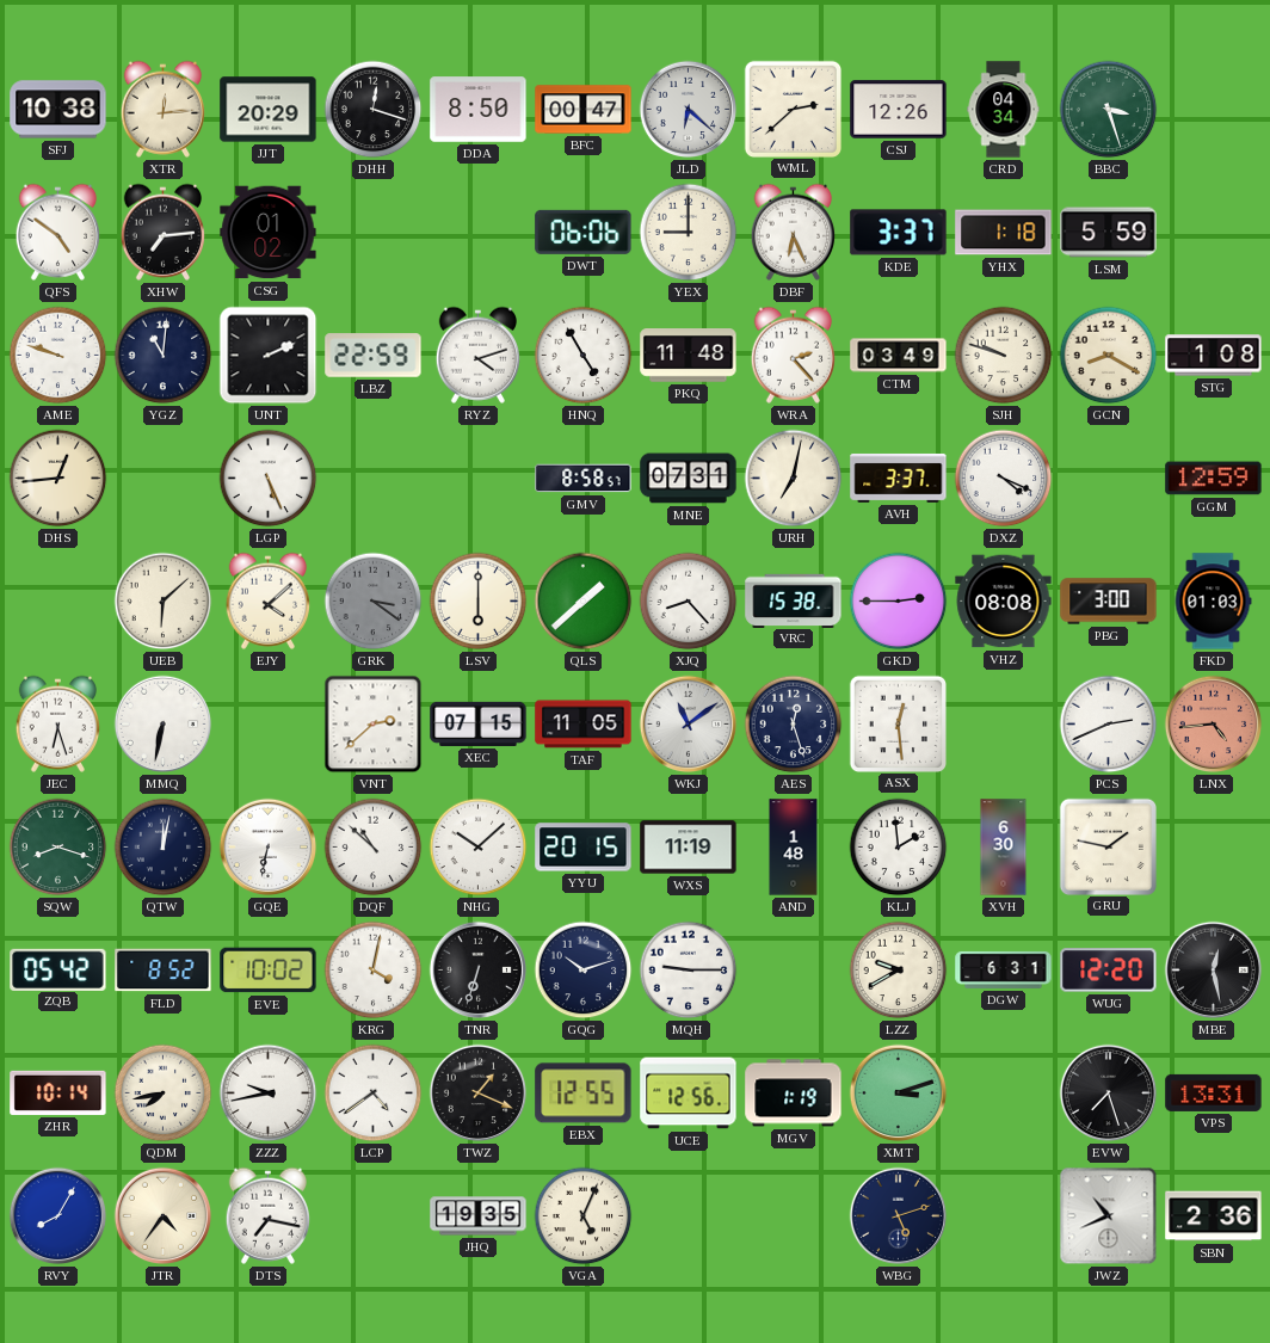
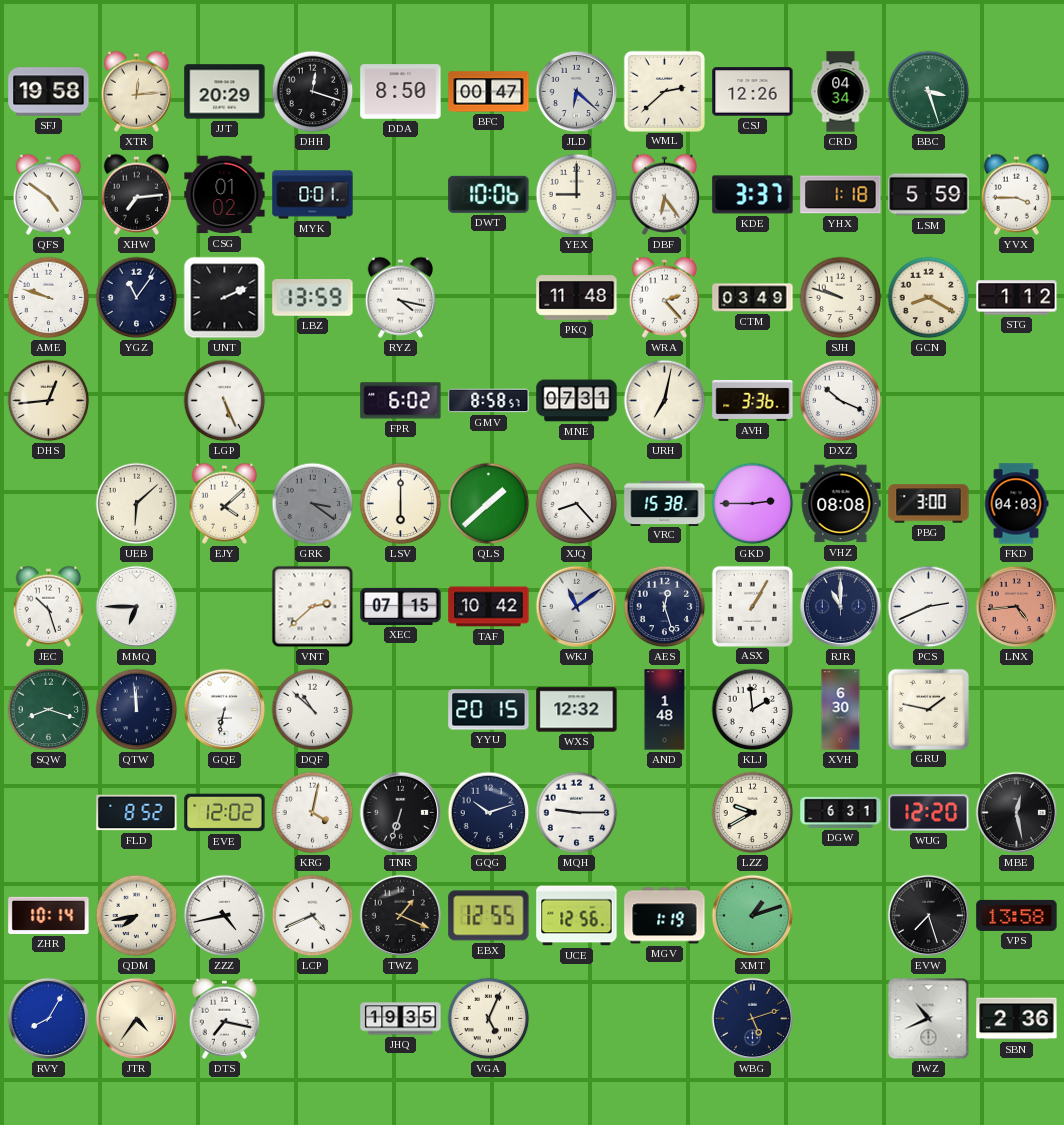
SFJ: 10:38 -> 19:58
MYK: none -> 0:01
DWT: 06:06 -> 10:06
DBF: 6:26 -> 6:24
YVX: none -> 3:45
YGZ: 11:01 -> 11:06
LBZ: 22:59 -> 13:59
RYZ: 4:12 -> 4:17
HNQ: 4:55 -> none
STG: 1:08 -> 1:12
FPR: none -> 6:02
AVH: 3:37 -> 3:36
DXZ: 4:19 -> 10:19
GGM: 12:59 -> none
FKD: 01:03 -> 04:03
JEC: 6:27 -> 10:27
MMQ: 6:32 -> 6:45
TAF: 11:05 -> 10:42
ASX: 12:29 -> 1:05
RJR: none -> 11:00
QTW: 12:02 -> 11:59
NHG: 10:08 -> none
WXS: 11:19 -> 12:32
ZQB: 05:42 -> none
EVE: 10:02 -> 12:02
ZZZ: 9:43 -> 4:43
LCP: 4:39 -> 4:41
XMT: 3:12 -> 1:12
VPS: 13:31 -> 13:58
